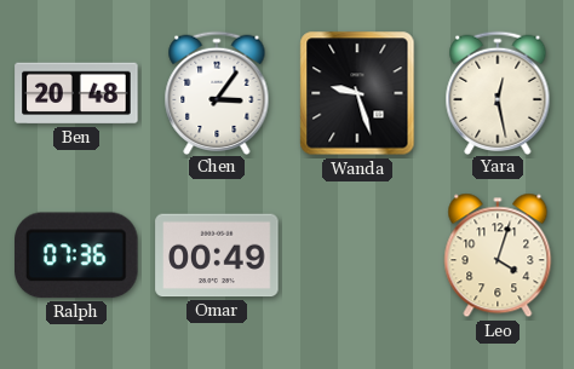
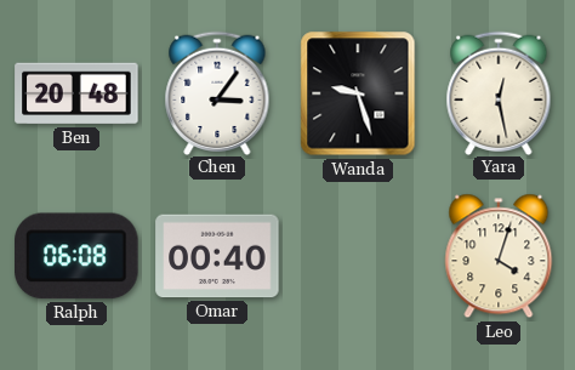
Ralph: 07:36 -> 06:08
Omar: 00:49 -> 00:40
